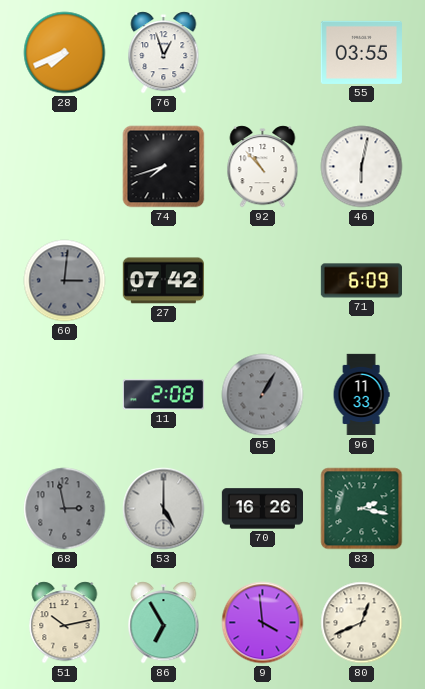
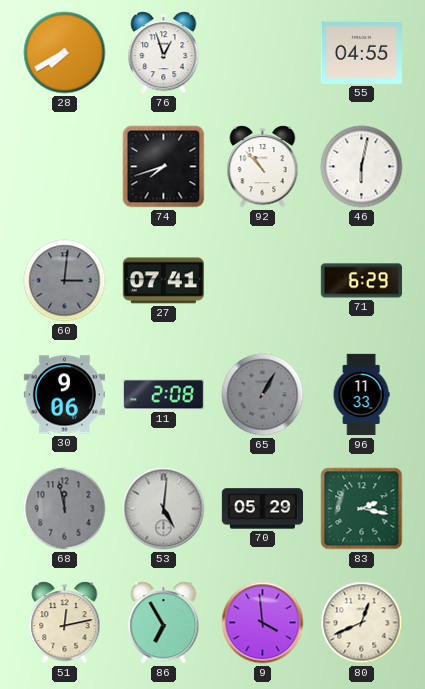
28: 7:41 -> 7:40
55: 03:55 -> 04:55
27: 07:42 -> 07:41
71: 6:09 -> 6:29
30: none -> 9:06
68: 2:58 -> 11:58
53: 5:00 -> 5:01
70: 16:26 -> 05:29
51: 10:13 -> 12:13
